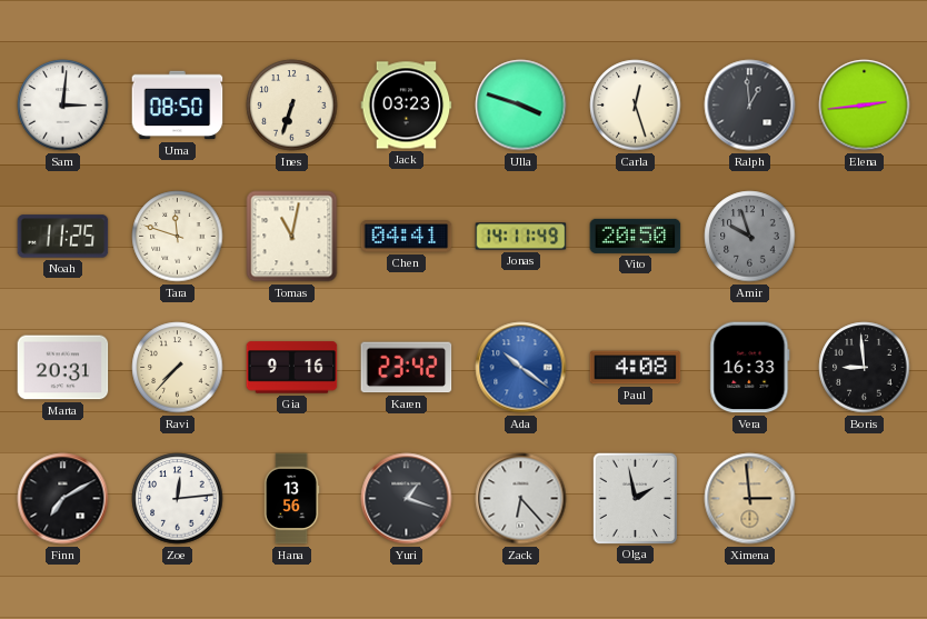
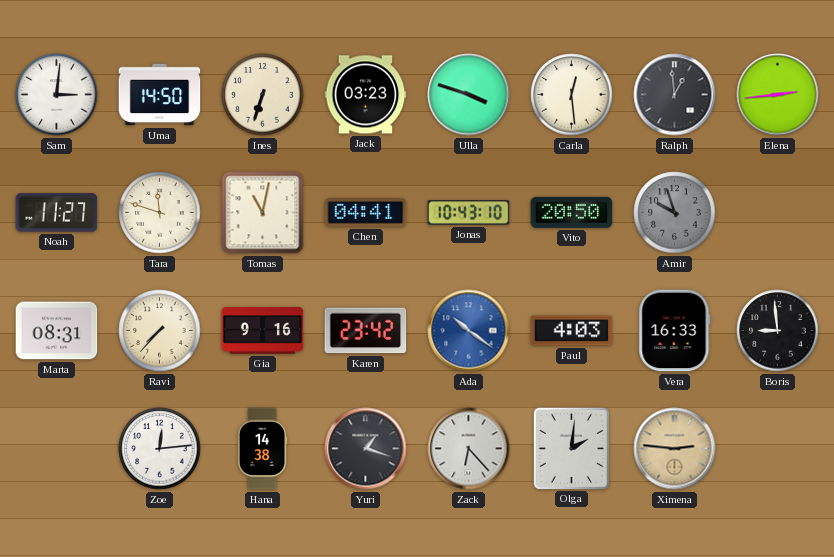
Uma: 08:50 -> 14:50
Carla: 12:27 -> 12:29
Noah: 11:25 -> 11:27
Jonas: 14:11 -> 10:43
Marta: 20:31 -> 08:31
Paul: 4:08 -> 4:03
Finn: 7:10 -> none
Hana: 13:56 -> 14:38
Olga: 1:58 -> 2:01
Ximena: 2:59 -> 2:46
